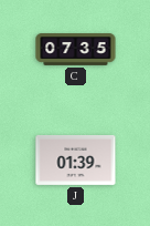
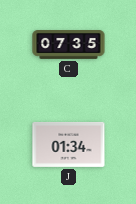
J: 01:39 -> 01:34
